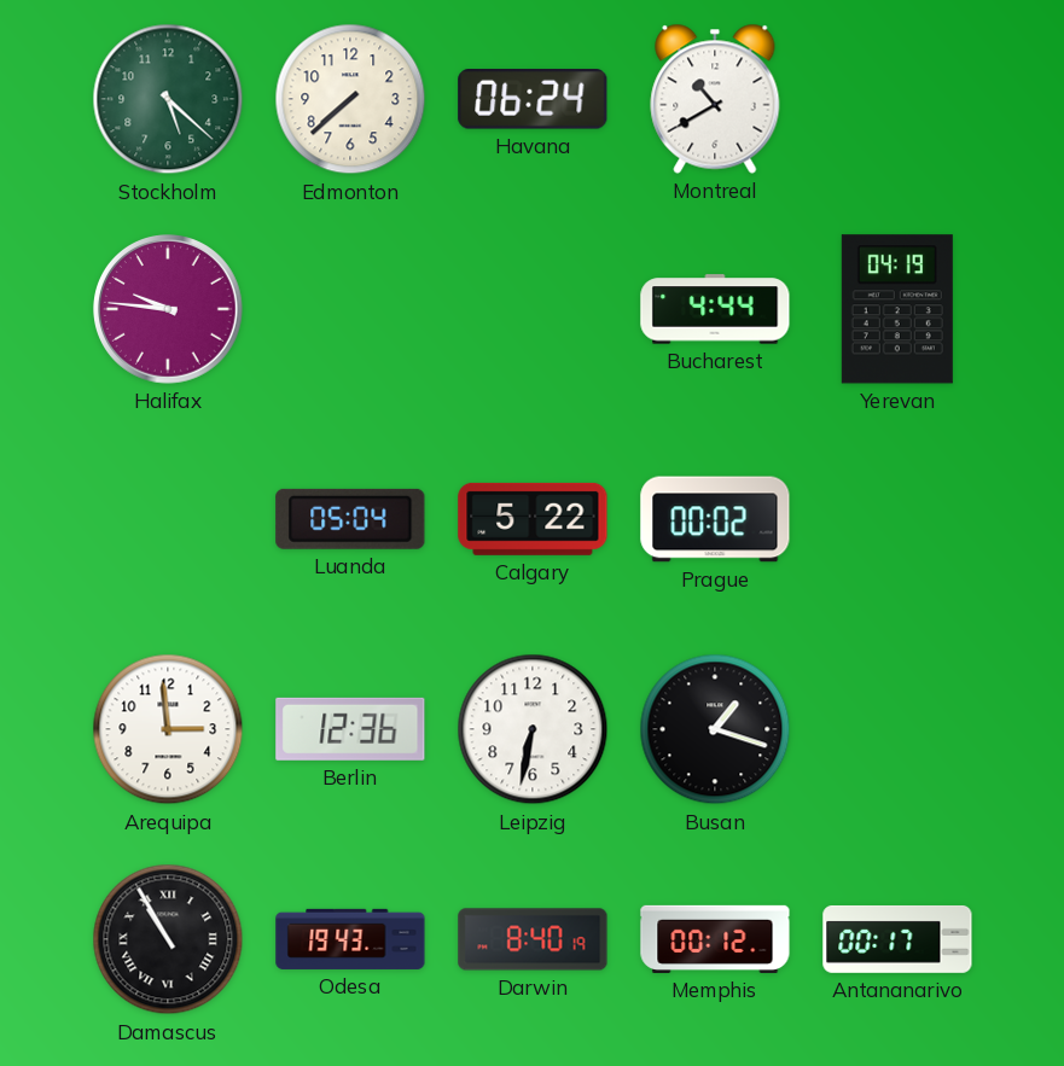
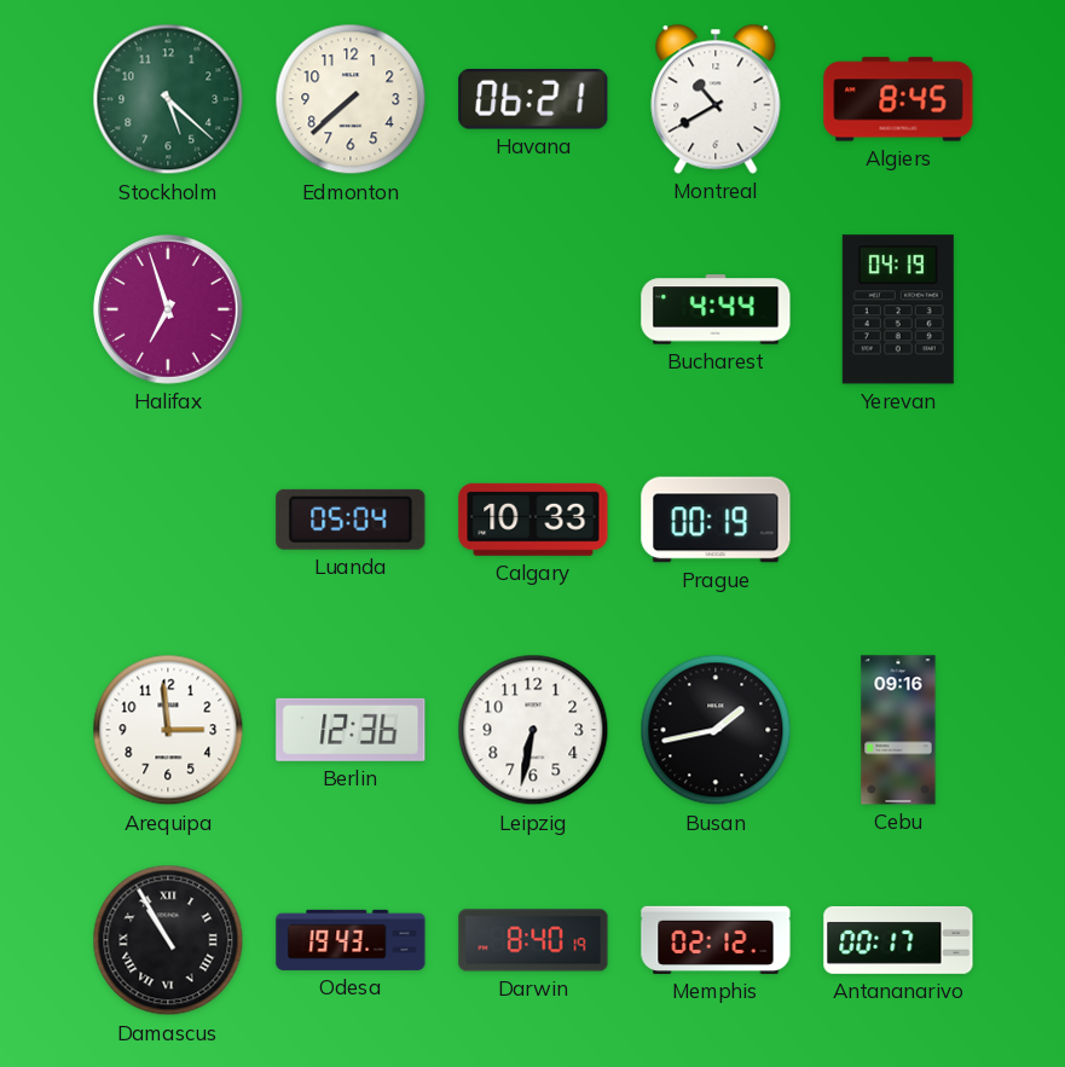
Havana: 06:24 -> 06:21
Algiers: none -> 8:45
Halifax: 9:46 -> 6:57
Calgary: 5:22 -> 10:33
Prague: 00:02 -> 00:19
Busan: 1:18 -> 1:43
Cebu: none -> 09:16
Memphis: 00:12 -> 02:12
